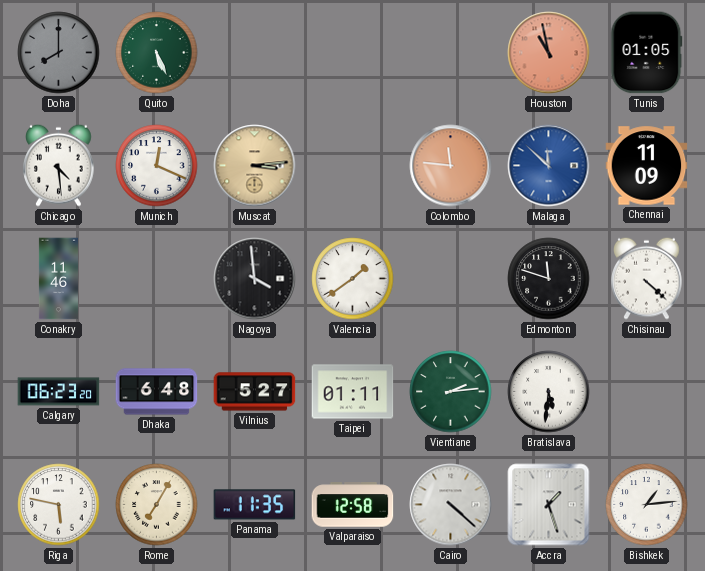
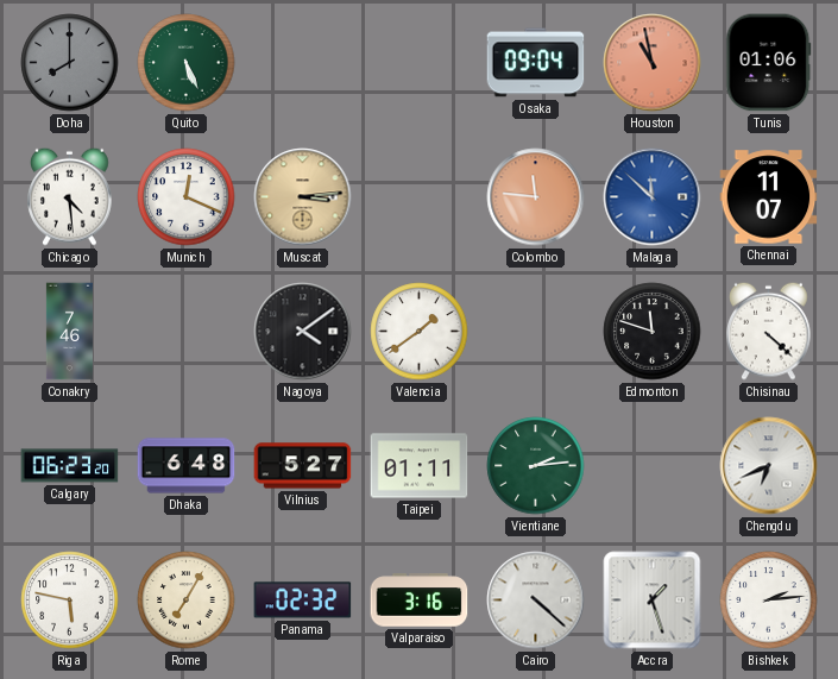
Osaka: none -> 09:04
Tunis: 01:05 -> 01:06
Chennai: 11:09 -> 11:07
Conakry: 11:46 -> 7:46
Nagoya: 3:59 -> 4:09
Bratislava: 5:31 -> none
Chengdu: none -> 6:41
Panama: 11:35 -> 02:32
Valparaiso: 12:58 -> 3:16
Bishkek: 1:14 -> 2:14
